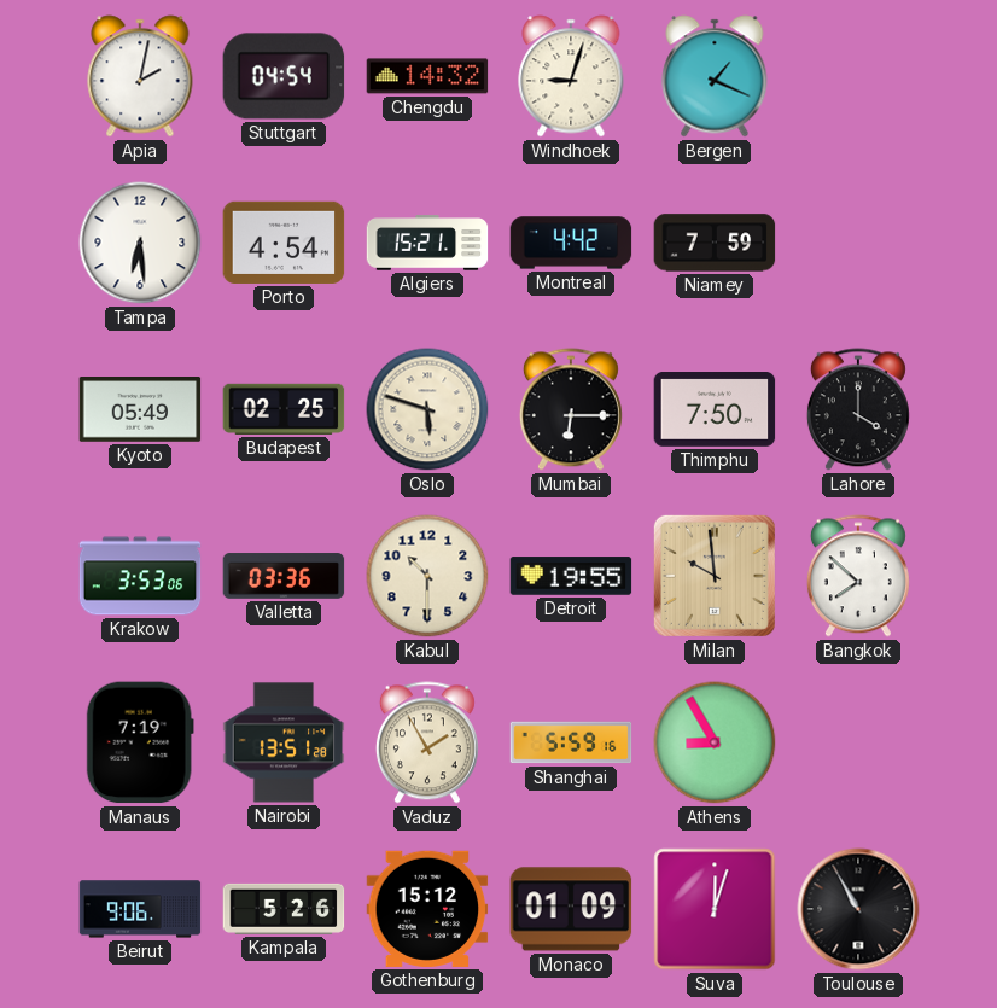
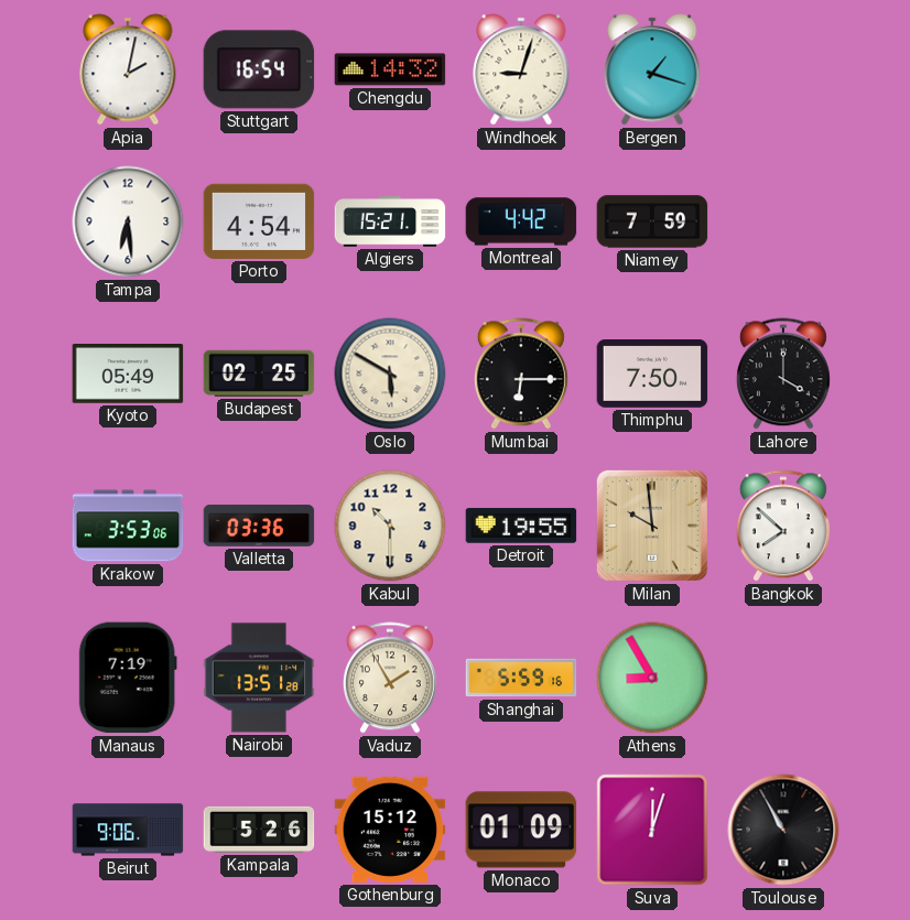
Stuttgart: 04:54 -> 16:54
Bergen: 1:19 -> 1:18
Oslo: 5:48 -> 5:50
